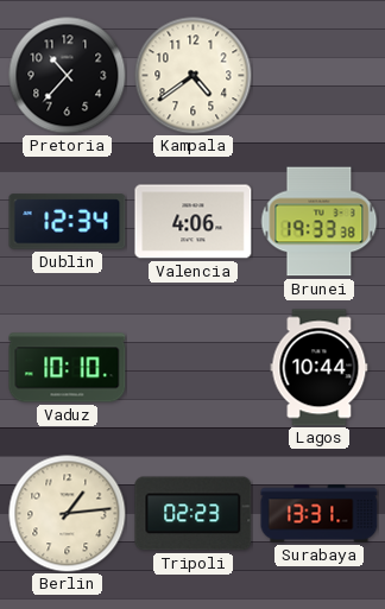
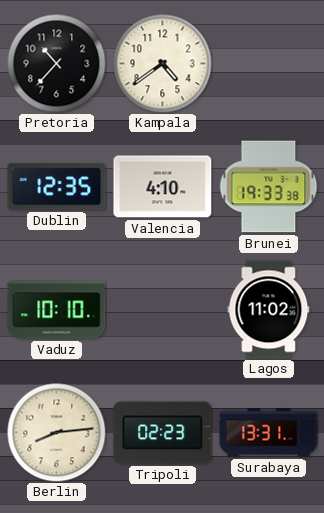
Dublin: 12:34 -> 12:35
Valencia: 4:06 -> 4:10
Lagos: 10:44 -> 11:02
Berlin: 1:14 -> 8:14
